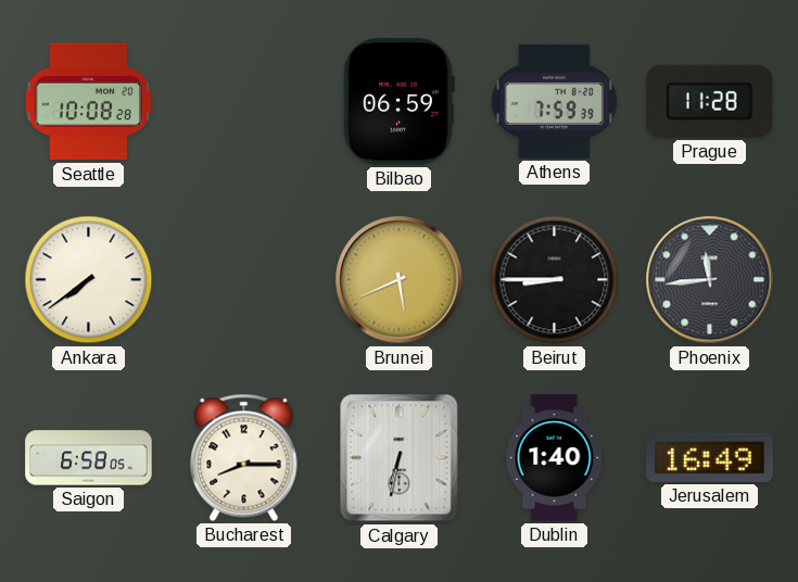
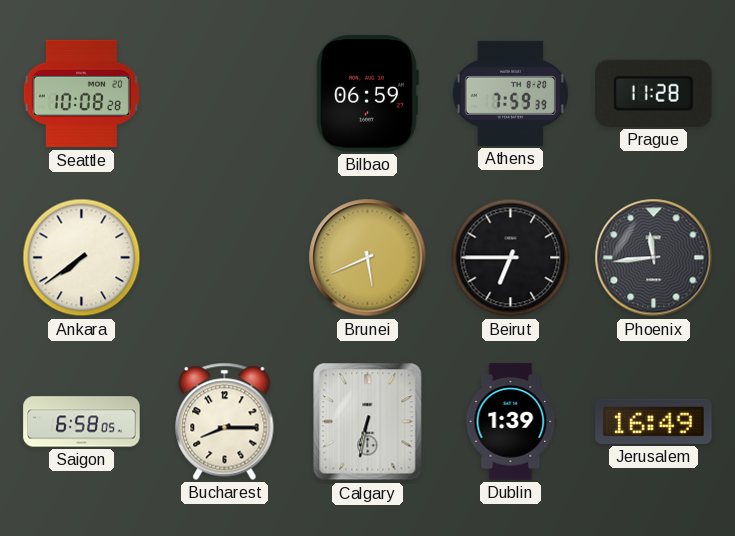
Beirut: 8:45 -> 6:45
Dublin: 1:40 -> 1:39
